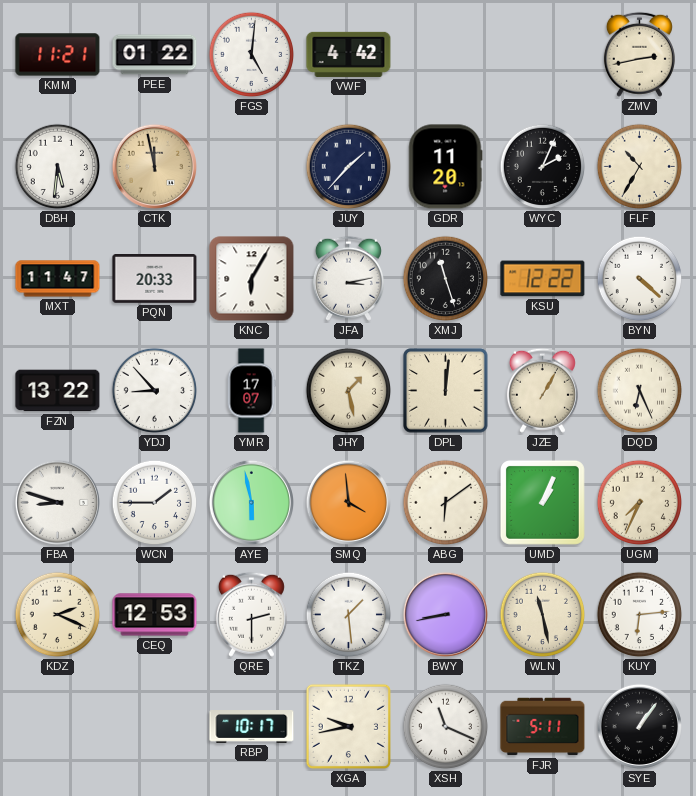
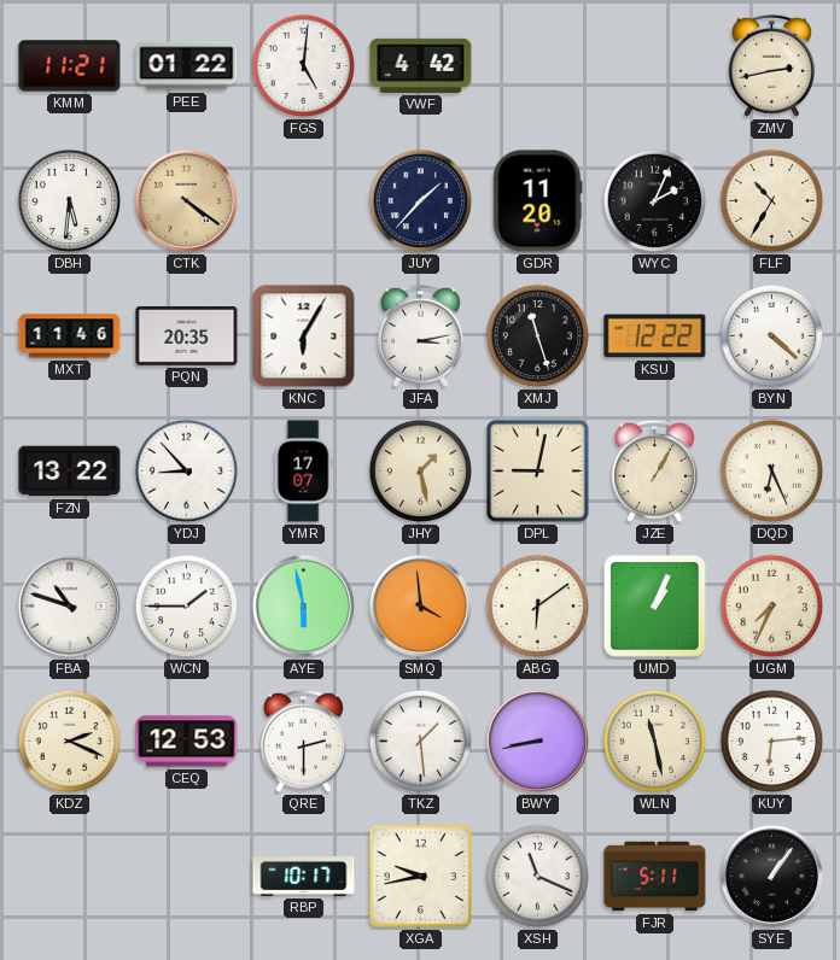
CTK: 11:58 -> 4:21
MXT: 11:47 -> 11:46
PQN: 20:33 -> 20:35
DPL: 12:01 -> 9:02
FBA: 8:48 -> 10:48
